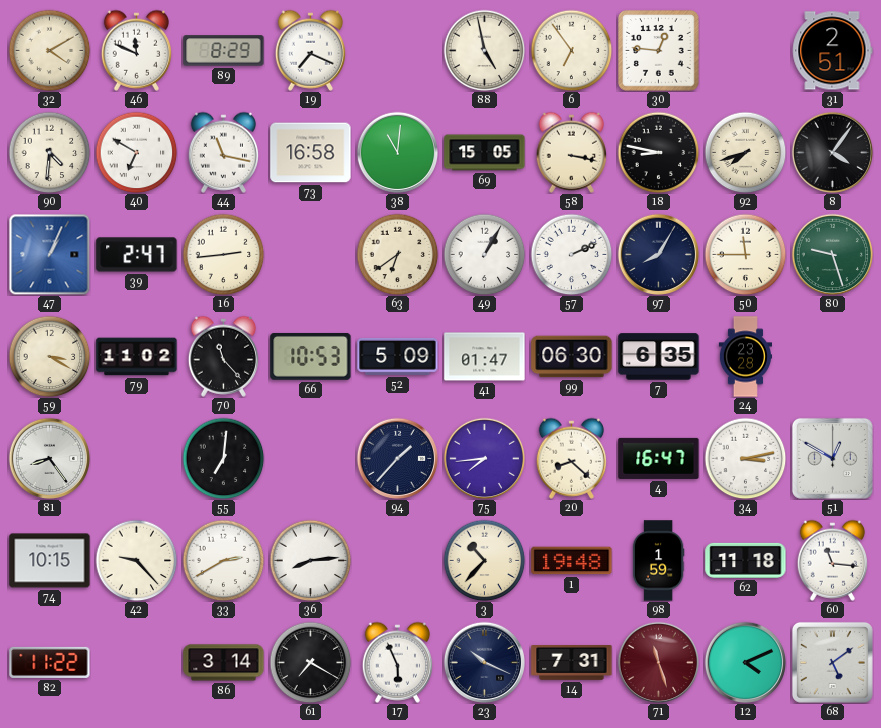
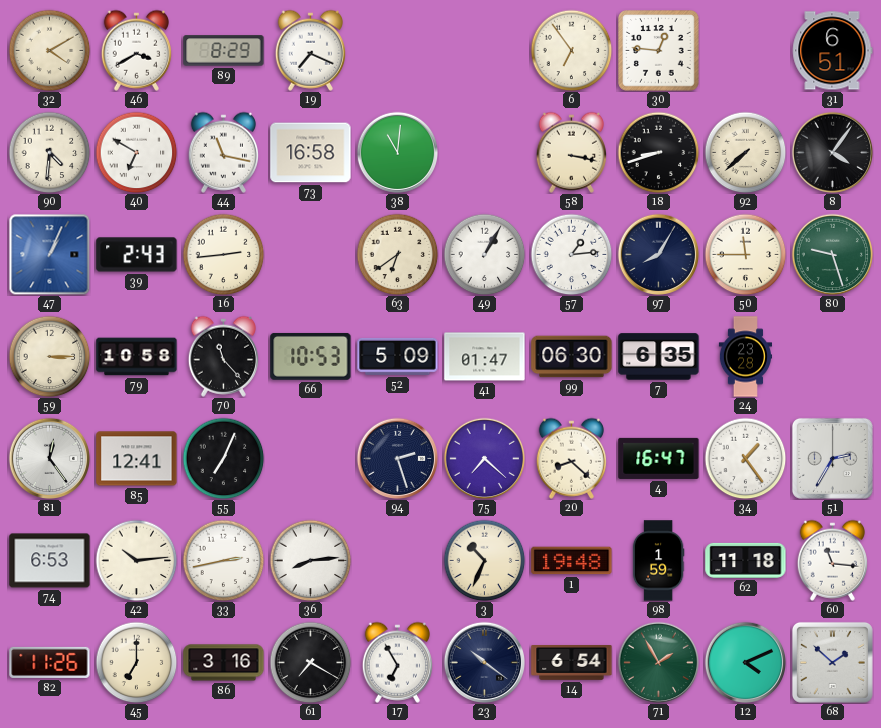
46: 11:49 -> 3:40
88: 4:58 -> none
31: 2:51 -> 6:51
69: 15:05 -> none
18: 8:47 -> 8:42
92: 7:42 -> 7:38
39: 2:47 -> 2:43
57: 2:11 -> 1:14
59: 3:20 -> 3:15
79: 11:02 -> 10:58
81: 8:24 -> 12:24
85: none -> 12:41
55: 7:01 -> 7:04
94: 1:37 -> 2:27
75: 7:44 -> 7:22
34: 3:13 -> 1:24
51: 12:50 -> 2:35
74: 10:15 -> 6:53
42: 9:23 -> 10:14
33: 2:40 -> 2:43
3: 10:37 -> 10:34
82: 11:22 -> 11:26
45: none -> 7:00
86: 3:14 -> 3:16
17: 5:56 -> 6:55
23: 10:19 -> 10:21
14: 7:31 -> 6:54
71: 11:27 -> 1:55
71 dial: burgundy -> green
68: 5:09 -> 1:52
